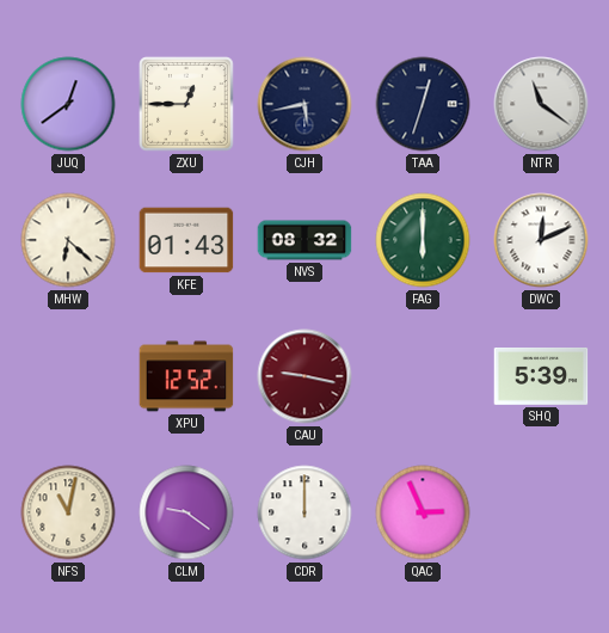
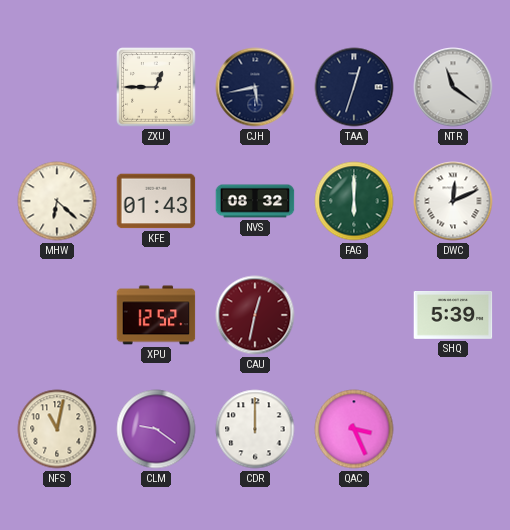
JUQ: 12:39 -> none
CAU: 9:17 -> 12:32
QAC: 2:56 -> 3:26
